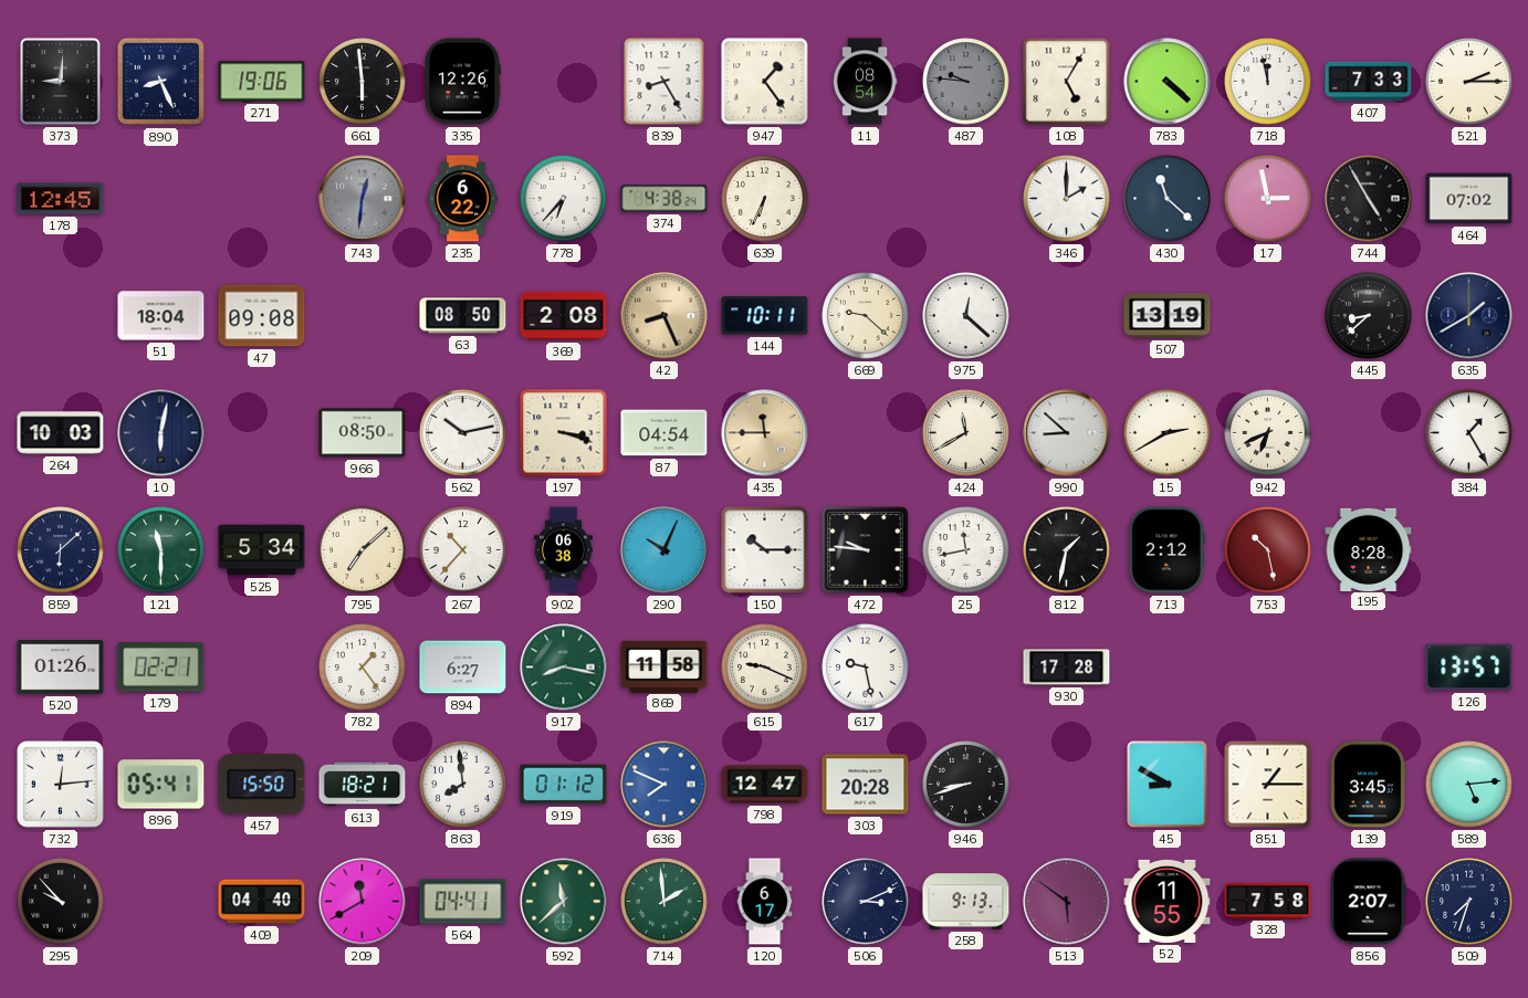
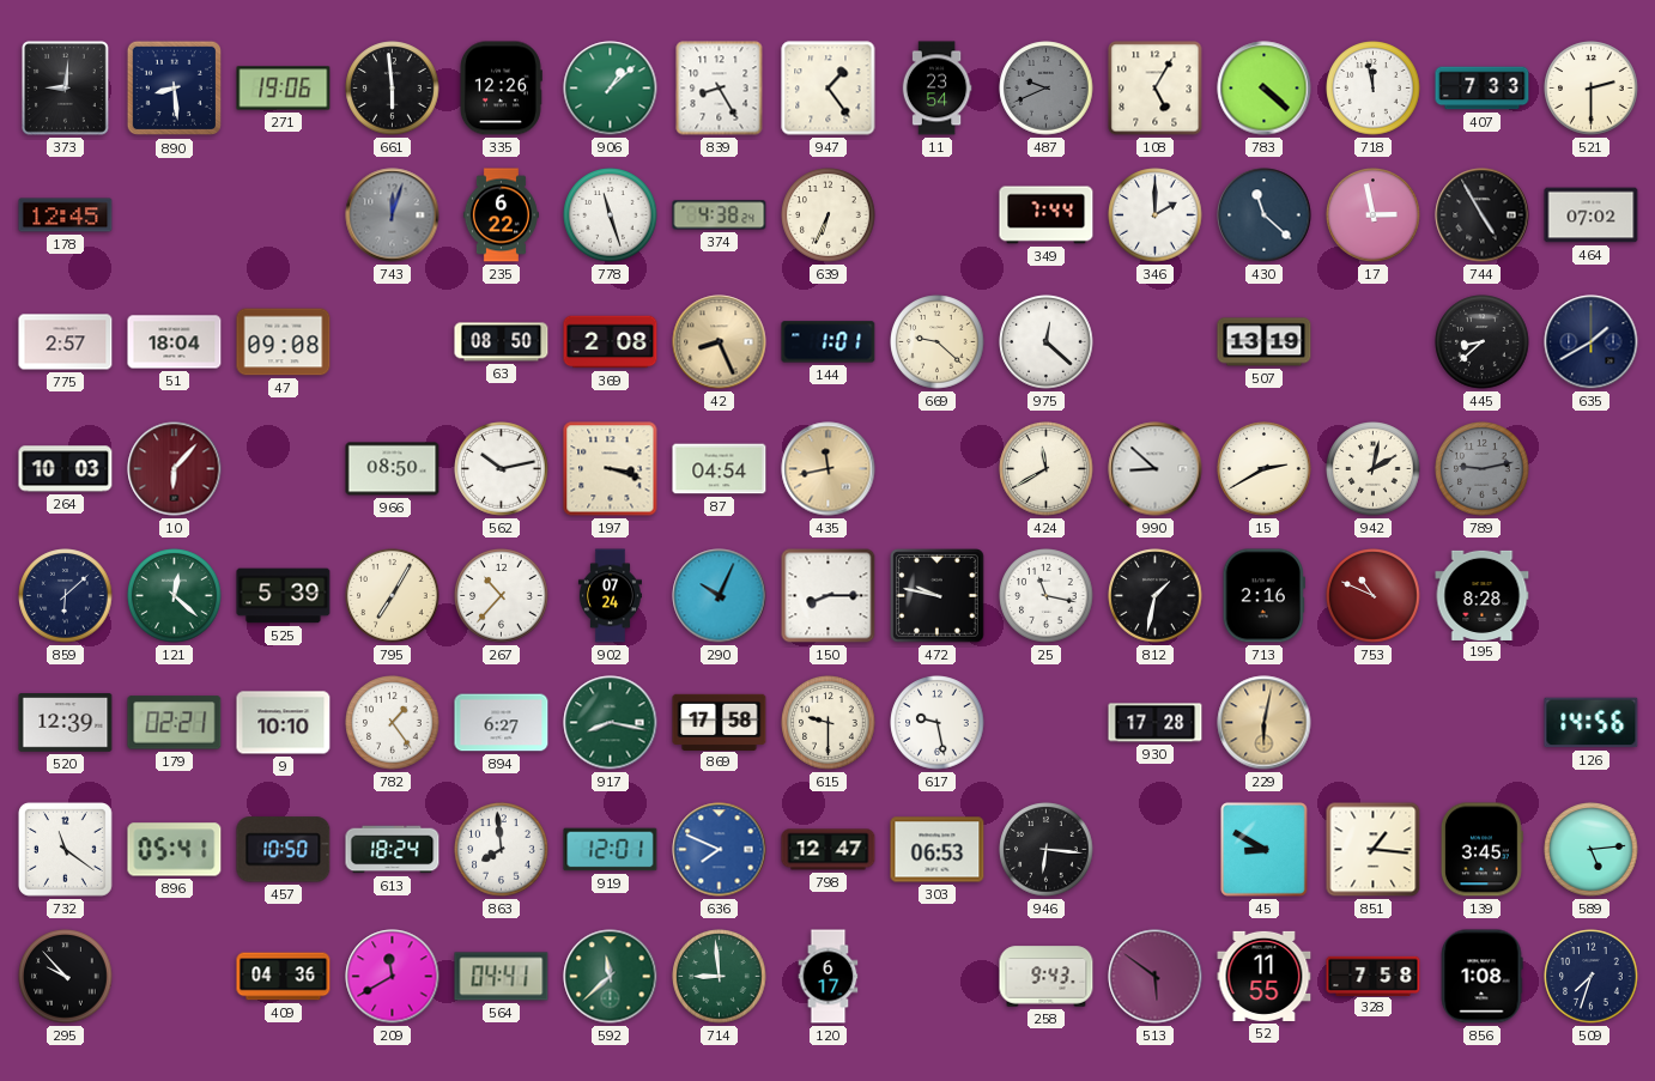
890: 8:26 -> 8:29
906: none -> 1:08
11: 08:54 -> 23:54
487: 9:46 -> 9:41
521: 2:15 -> 2:30
743: 12:31 -> 12:03
778: 6:37 -> 11:27
349: none -> 7:44
775: none -> 2:57
144: 10:11 -> 1:01
10: 6:02 -> 6:07
10 dial: navy -> burgundy
435: 11:45 -> 11:43
942: 6:41 -> 2:02
789: none -> 9:13
384: 1:25 -> none
121: 11:30 -> 12:22
525: 5:34 -> 5:39
795: 7:08 -> 7:05
902: 06:38 -> 07:24
150: 10:15 -> 8:15
472: 9:46 -> 9:47
25: 11:43 -> 11:17
713: 2:12 -> 2:16
753: 10:28 -> 10:49
520: 01:26 -> 12:39
9: none -> 10:10
869: 11:58 -> 17:58
615: 9:19 -> 9:30
229: none -> 6:02
126: 13:57 -> 14:56
732: 12:14 -> 11:21
457: 15:50 -> 10:50
613: 18:21 -> 18:24
919: 01:12 -> 12:01
303: 20:28 -> 06:53
946: 8:42 -> 6:16
851: 1:15 -> 1:16
409: 04:40 -> 04:36
714: 1:59 -> 8:59
506: 3:11 -> none
258: 9:13 -> 9:43
856: 2:07 -> 1:08
